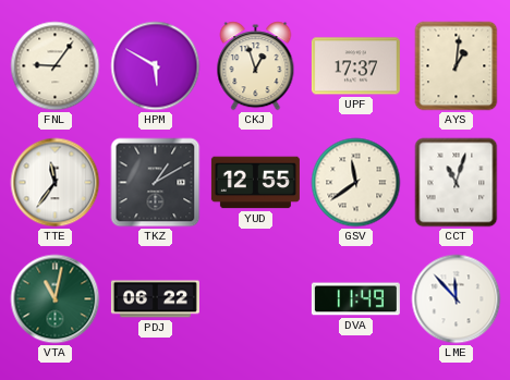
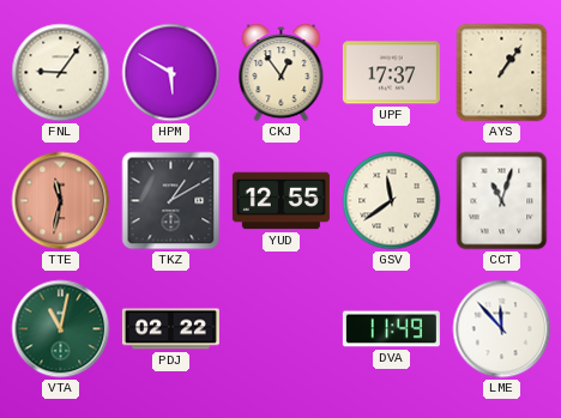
CKJ: 12:57 -> 12:54
AYS: 1:01 -> 1:06
TTE: 11:36 -> 11:32
TTE dial: white -> salmon
PDJ: 06:22 -> 02:22
